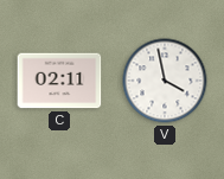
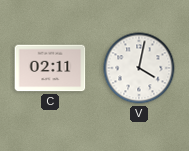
V: 3:58 -> 4:02
